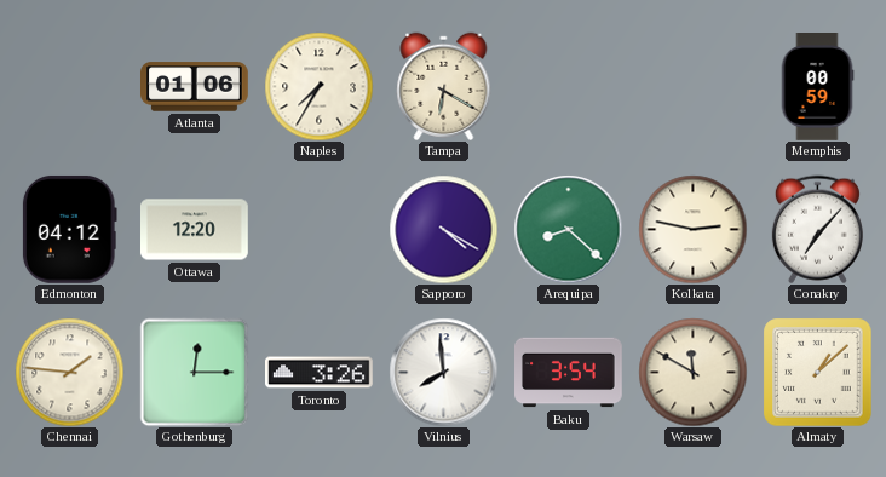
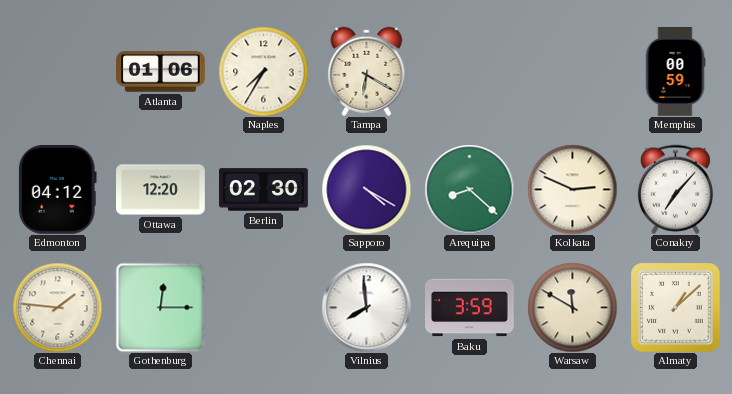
Berlin: none -> 02:30
Kolkata: 2:47 -> 2:49
Toronto: 3:26 -> none
Baku: 3:54 -> 3:59
